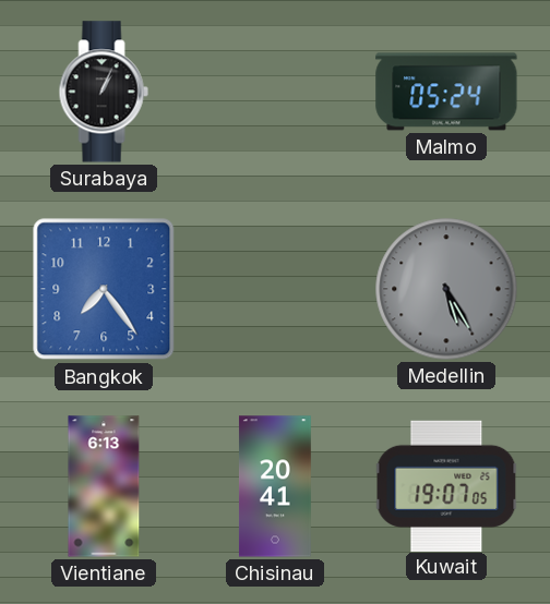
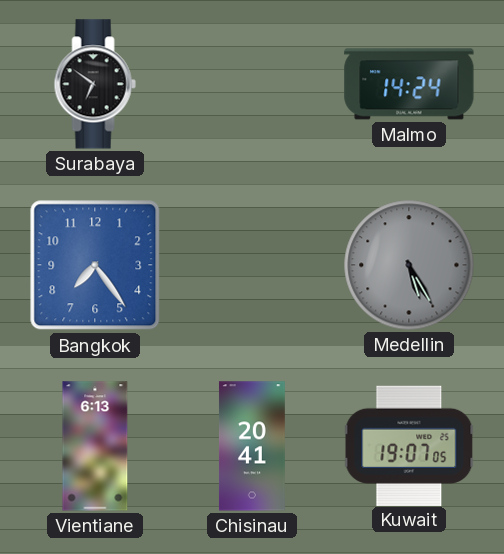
Surabaya: 1:04 -> 6:51
Malmo: 05:24 -> 14:24
